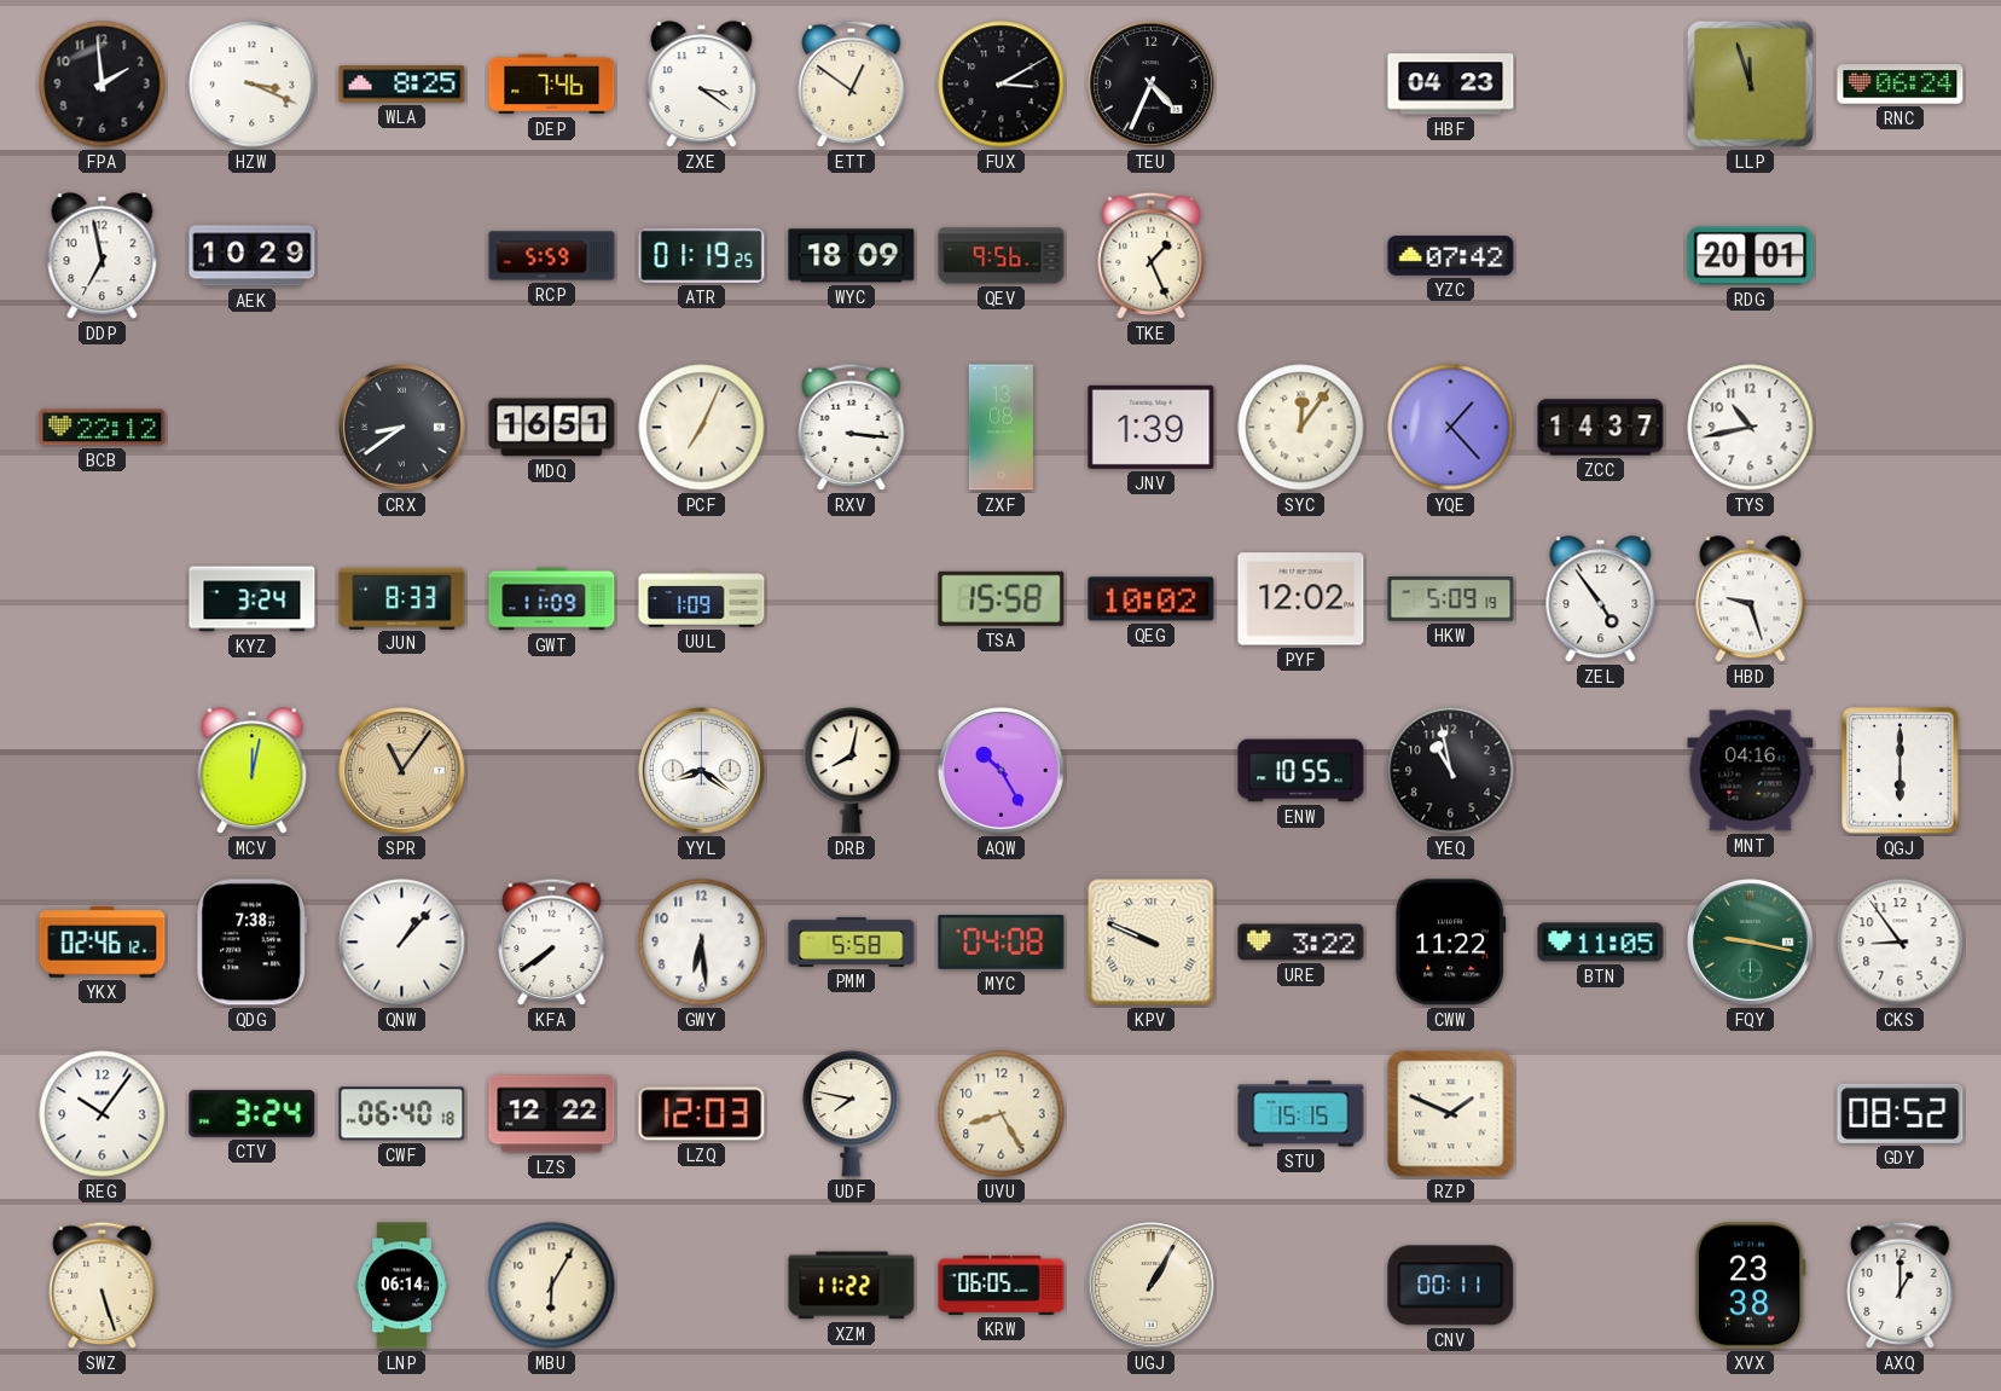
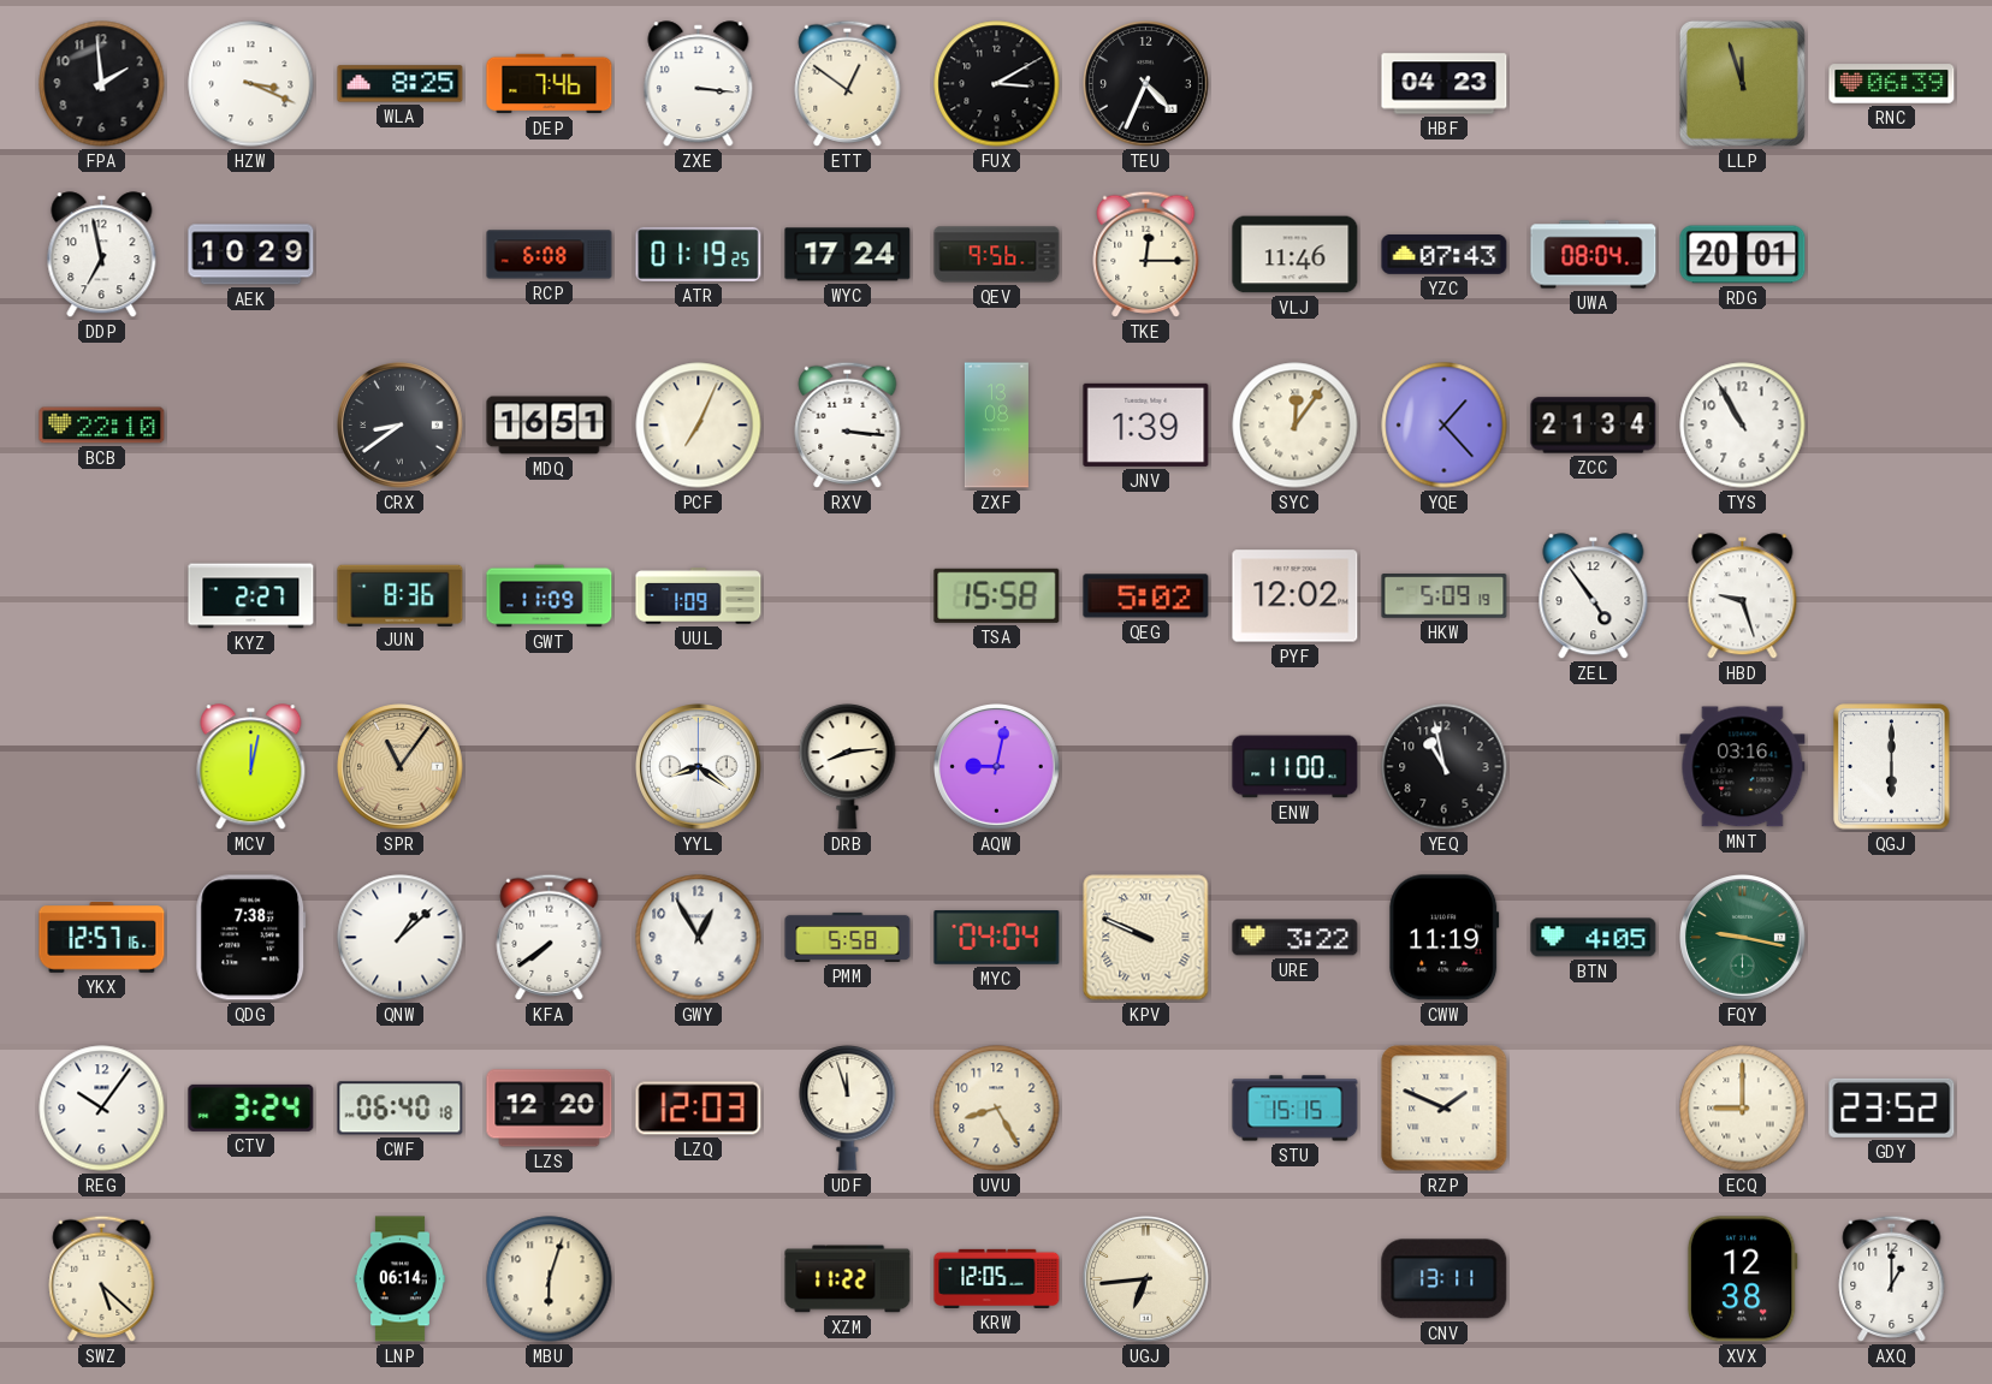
ZXE: 3:21 -> 3:16
RNC: 06:24 -> 06:39
RCP: 5:59 -> 6:08
WYC: 18:09 -> 17:24
TKE: 1:26 -> 12:15
VLJ: none -> 11:46
YZC: 07:42 -> 07:43
UWA: none -> 08:04
BCB: 22:12 -> 22:10
ZCC: 14:37 -> 21:34
TYS: 10:43 -> 10:55
KYZ: 3:24 -> 2:27
JUN: 8:33 -> 8:36
QEG: 10:02 -> 5:02
DRB: 8:02 -> 8:14
AQW: 10:25 -> 9:02
ENW: 10:55 -> 11:00
MNT: 04:16 -> 03:16
YKX: 02:46 -> 12:57
QNW: 1:07 -> 1:08
GWY: 6:29 -> 12:55
MYC: 04:08 -> 04:04
CWW: 11:22 -> 11:19
BTN: 11:05 -> 4:05
CKS: 8:54 -> none
LZS: 12:22 -> 12:20
UDF: 7:47 -> 11:57
ECQ: none -> 9:00
GDY: 08:52 -> 23:52
SWZ: 5:27 -> 5:22
MBU: 6:05 -> 6:03
KRW: 06:05 -> 12:05
UGJ: 1:05 -> 6:44
CNV: 00:11 -> 13:11
XVX: 23:38 -> 12:38
